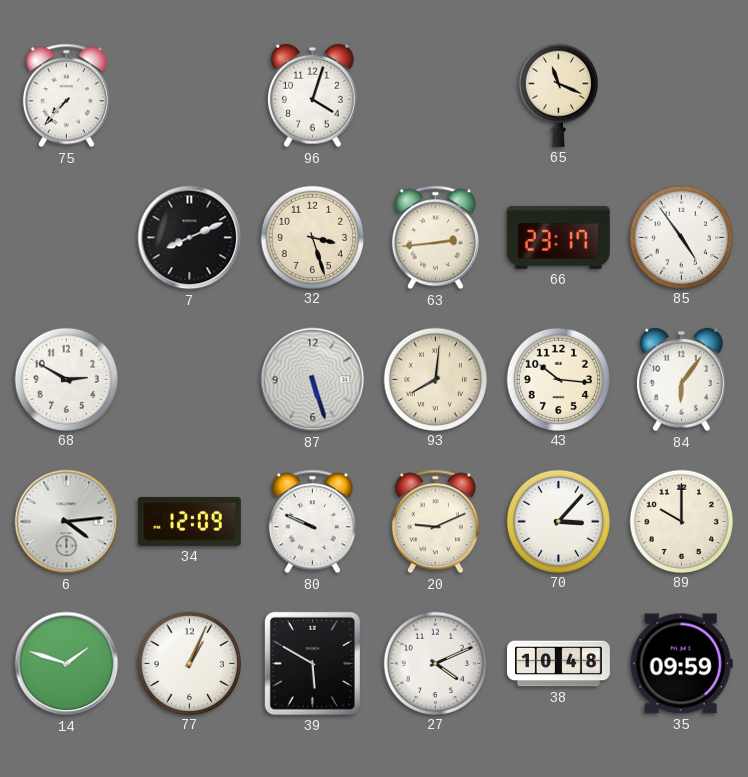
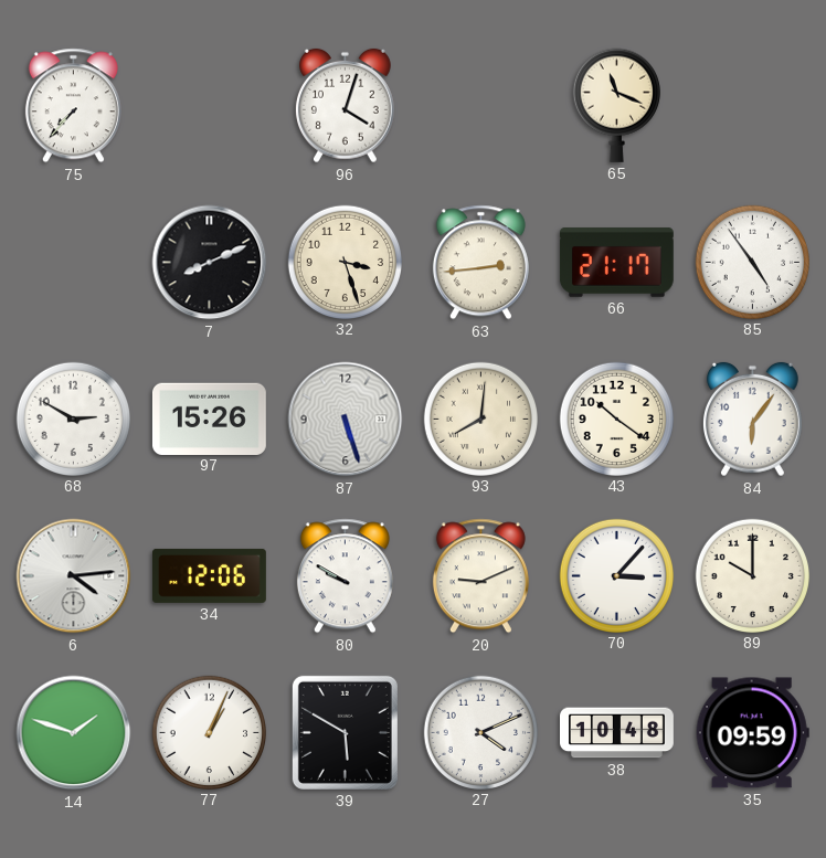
66: 23:17 -> 21:17
97: none -> 15:26
43: 10:16 -> 10:21
34: 12:09 -> 12:06
80: 9:49 -> 9:50
